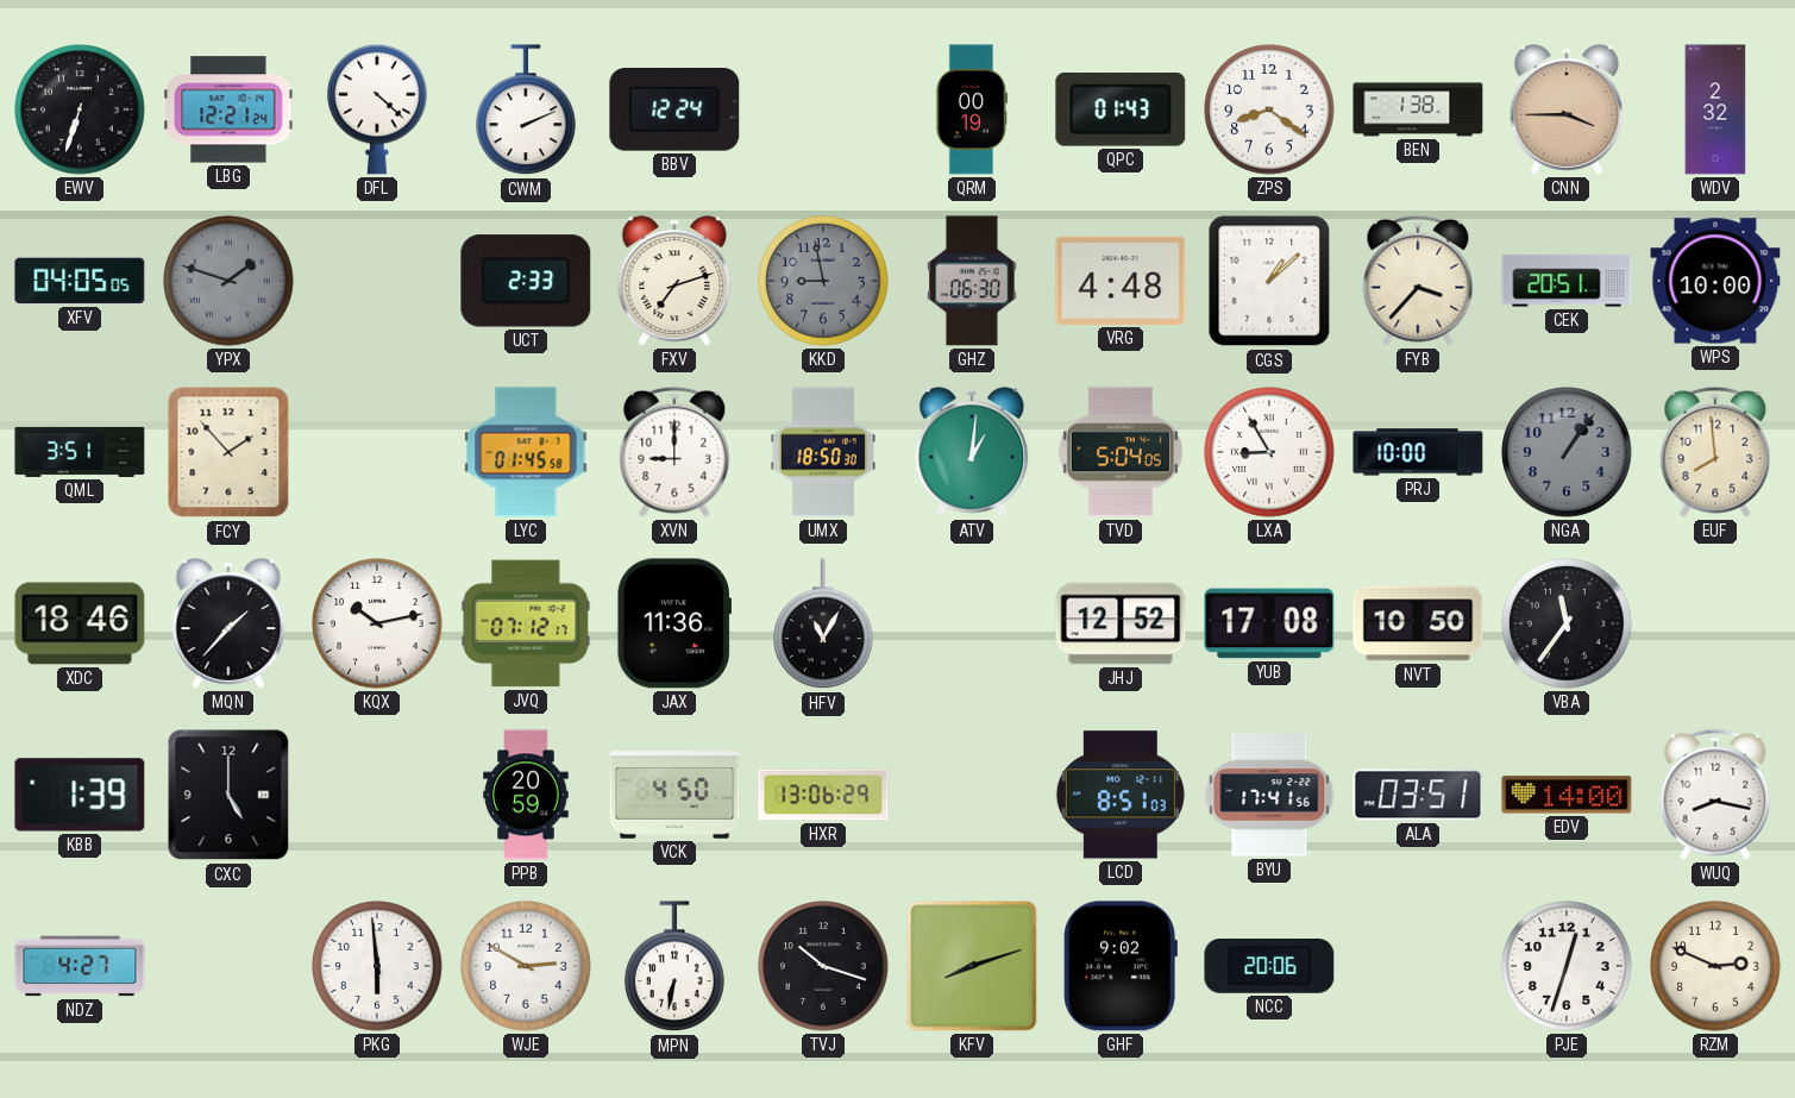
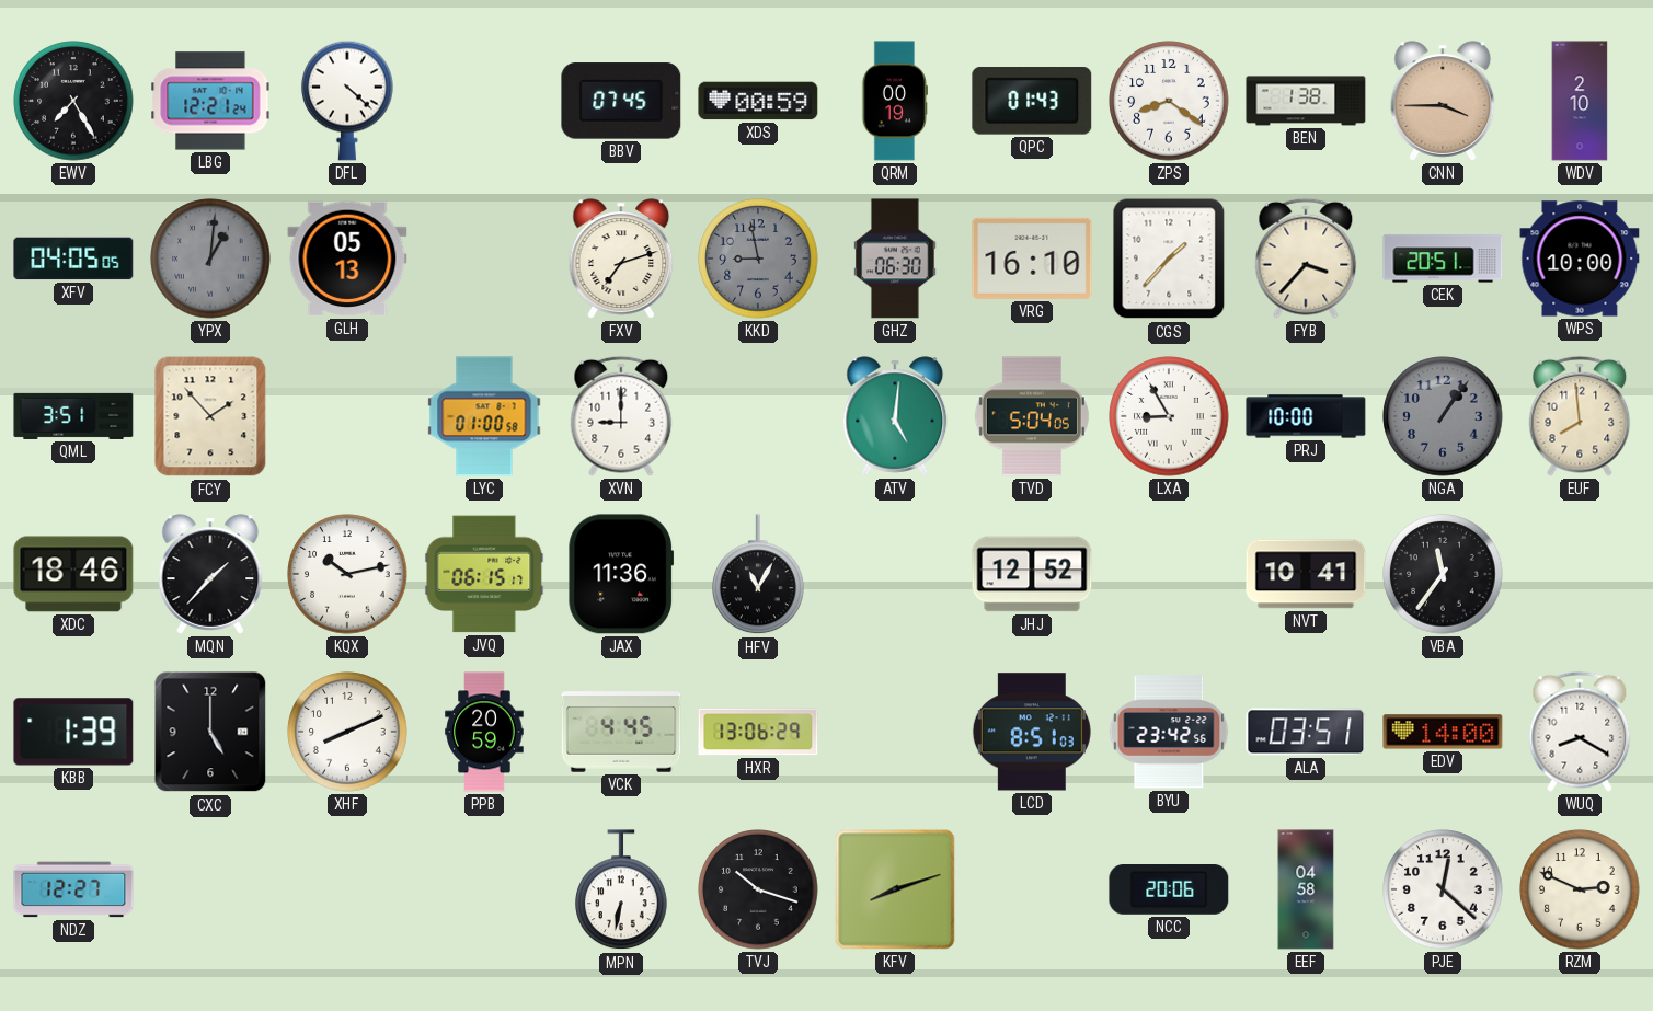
EWV: 6:33 -> 7:25
CWM: 2:11 -> none
BBV: 12:24 -> 07:45
XDS: none -> 00:59
WDV: 2:32 -> 2:10
YPX: 1:48 -> 1:01
GLH: none -> 05:13
UCT: 2:33 -> none
VRG: 4:48 -> 16:10
CGS: 1:08 -> 1:37
LYC: 01:45 -> 01:00
UMX: 18:50 -> none
ATV: 1:01 -> 5:01
JVQ: 07:12 -> 06:15
YUB: 17:08 -> none
NVT: 10:50 -> 10:41
XHF: none -> 8:11
VCK: 4:50 -> 4:45
BYU: 17:41 -> 23:42
WUQ: 8:17 -> 8:20
NDZ: 4:27 -> 12:27
PKG: 5:59 -> none
WJE: 2:50 -> none
GHF: 9:02 -> none
EEF: none -> 04:58
PJE: 12:33 -> 12:22
